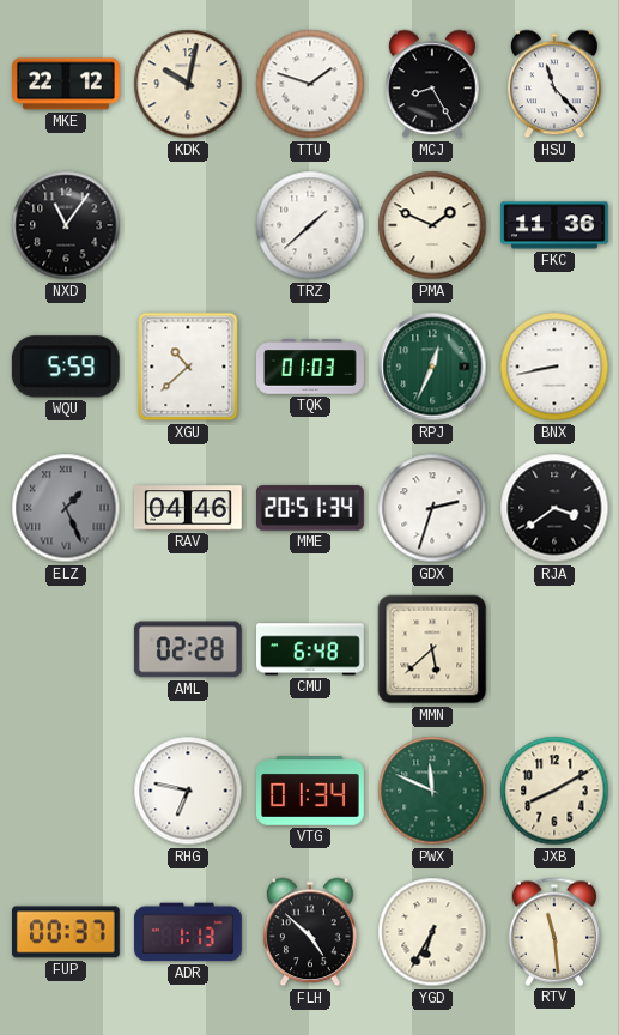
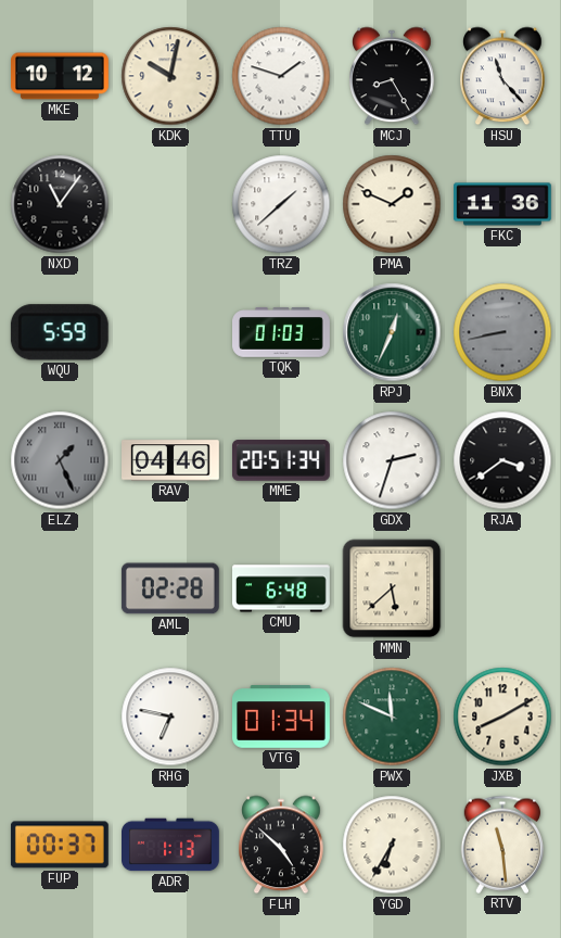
MKE: 22:12 -> 10:12
XGU: 10:38 -> none
BNX dial: white -> grey
